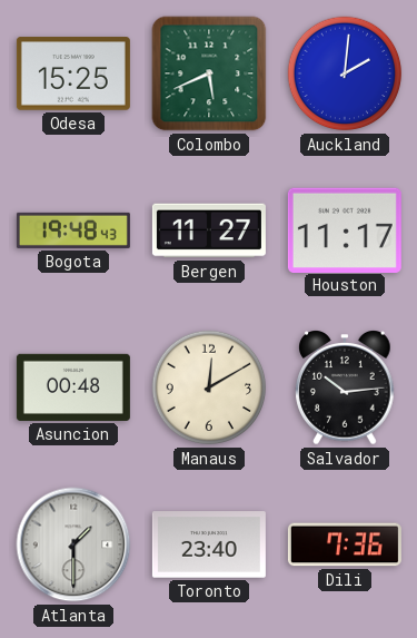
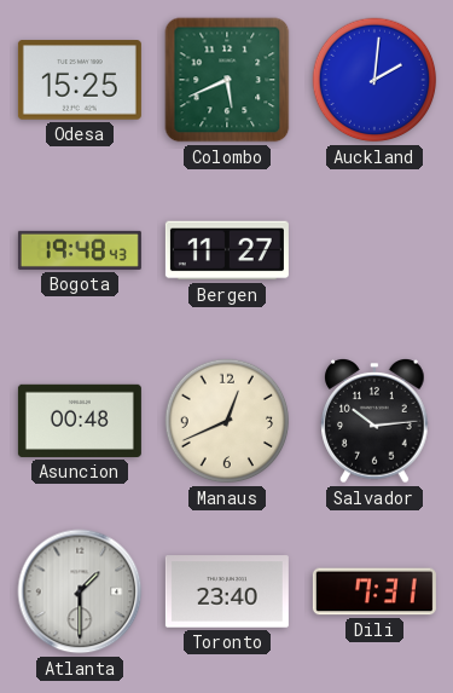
Houston: 11:17 -> none
Manaus: 12:10 -> 12:41
Dili: 7:36 -> 7:31
